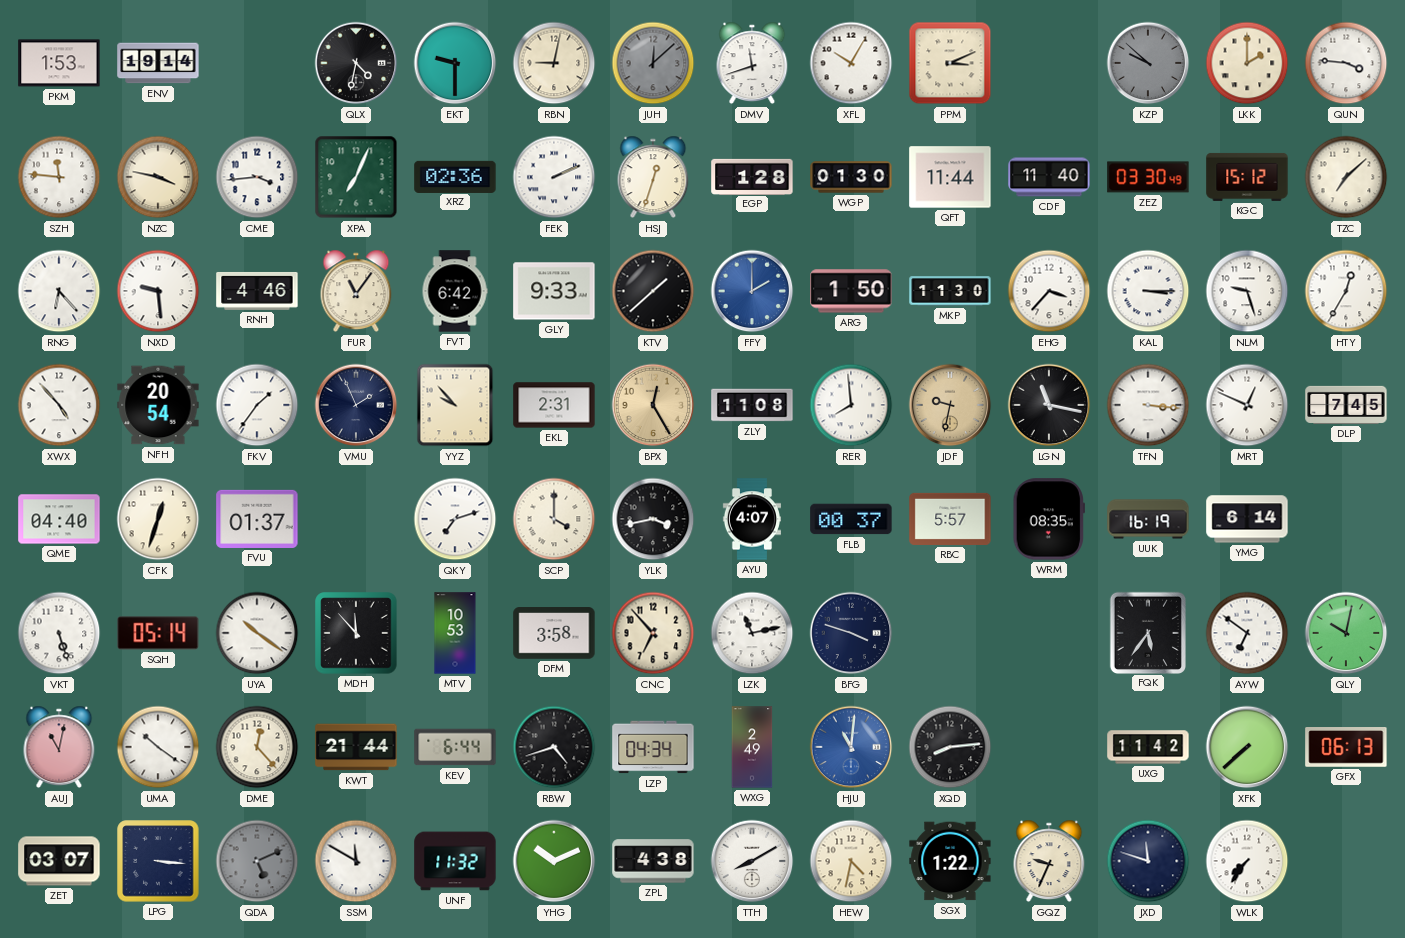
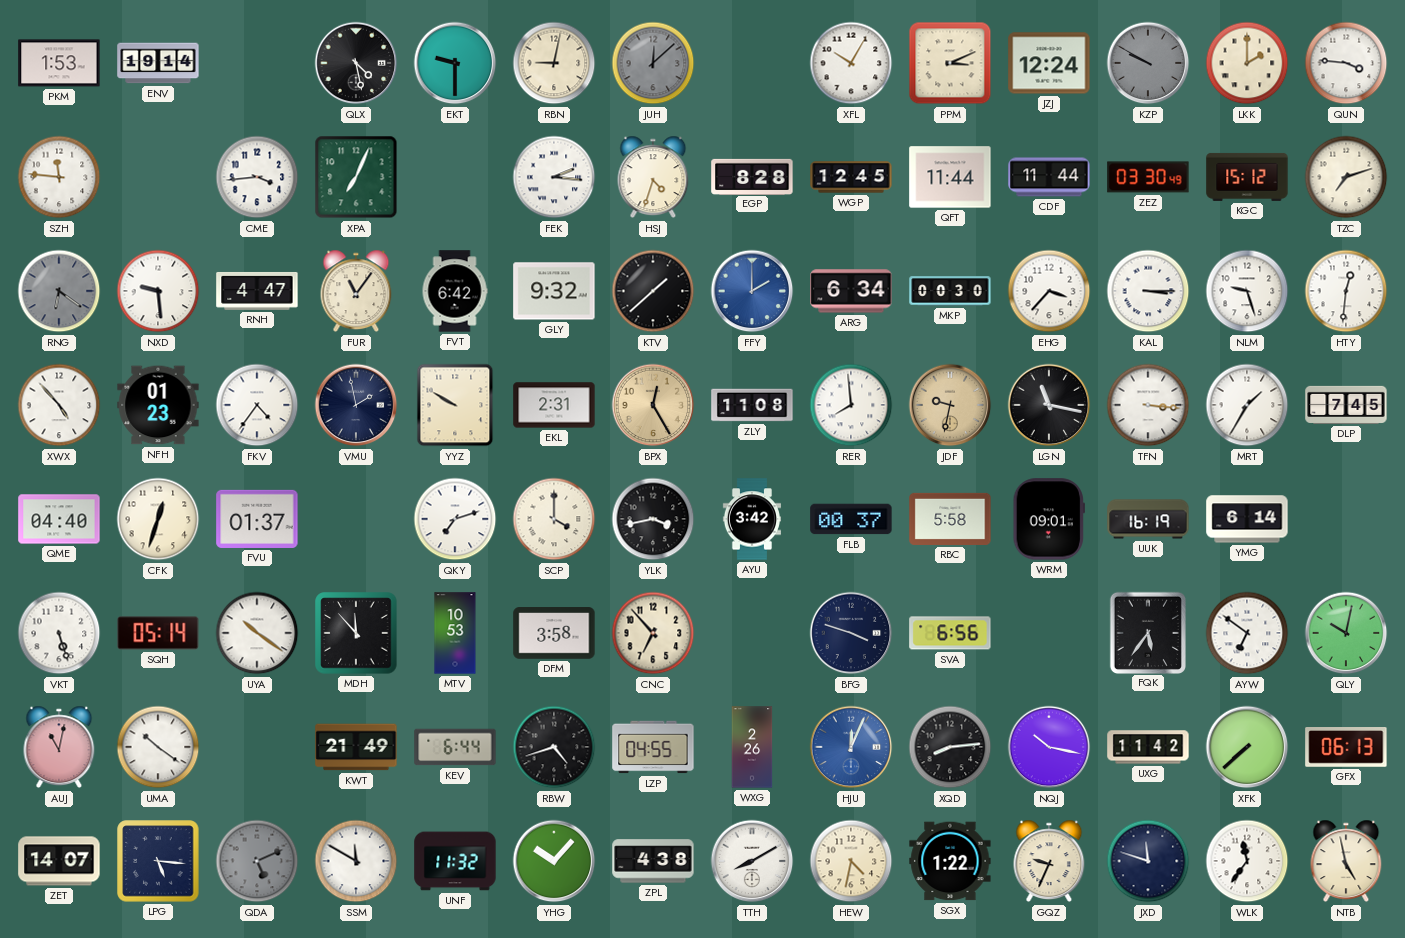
QLX: 4:32 -> 4:28
DMV: 11:42 -> none
JZJ: none -> 12:24
KZP: 9:52 -> 9:50
NZC: 3:47 -> none
XRZ: 02:36 -> none
FEK: 2:11 -> 2:16
HSJ: 12:33 -> 4:33
EGP: 1:28 -> 8:28
WGP: 01:30 -> 12:45
CDF: 11:40 -> 11:44
TZC: 7:08 -> 7:12
RNG: 6:23 -> 6:21
RNG dial: white -> grey
RNH: 4:46 -> 4:47
GLY: 9:33 -> 9:32
ARG: 1:50 -> 6:34
MKP: 11:30 -> 00:30
HTY: 12:35 -> 12:31
NFH: 20:54 -> 01:23
FKV: 1:36 -> 4:36
VMU: 1:56 -> 1:58
YYZ: 9:53 -> 9:50
MRT: 12:49 -> 1:35
AYU: 4:07 -> 3:42
RBC: 5:57 -> 5:58
WRM: 08:35 -> 09:01
LZK: 11:13 -> none
SVA: none -> 6:56
DME: 12:23 -> none
KWT: 21:44 -> 21:49
LZP: 04:34 -> 04:55
WXG: 2:49 -> 2:26
HJU: 11:01 -> 12:04
NQJ: none -> 10:17
ZET: 03:07 -> 14:07
LPG: 3:16 -> 5:16
YHG: 10:11 -> 10:07
WLK: 7:36 -> 11:36
NTB: none -> 4:58
